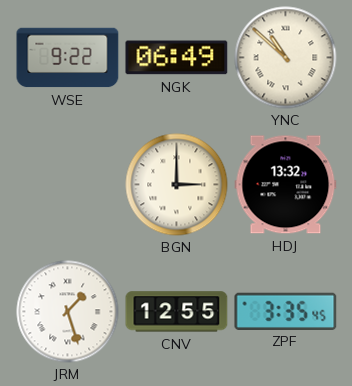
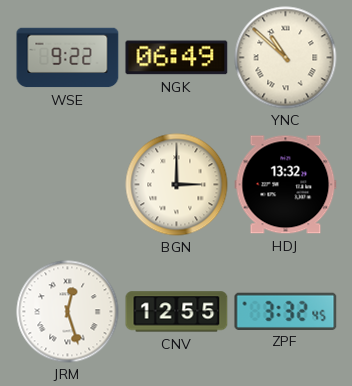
JRM: 1:27 -> 12:27
ZPF: 3:35 -> 3:32
